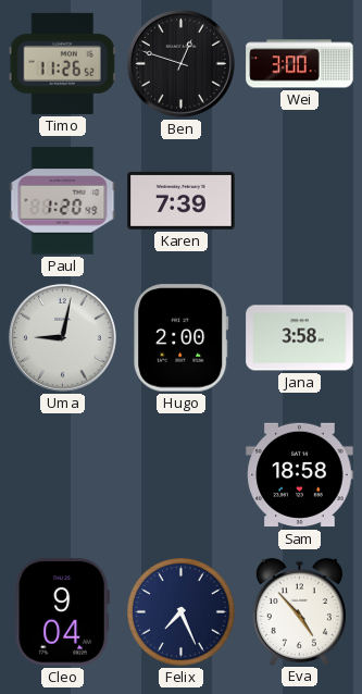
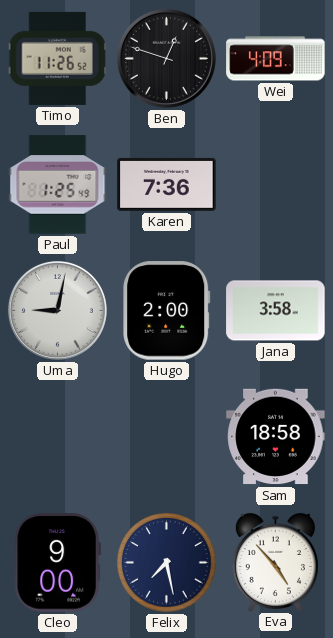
Wei: 3:00 -> 4:09
Paul: 1:20 -> 1:25
Karen: 7:39 -> 7:36
Cleo: 9:04 -> 9:00
Felix: 7:26 -> 7:28
